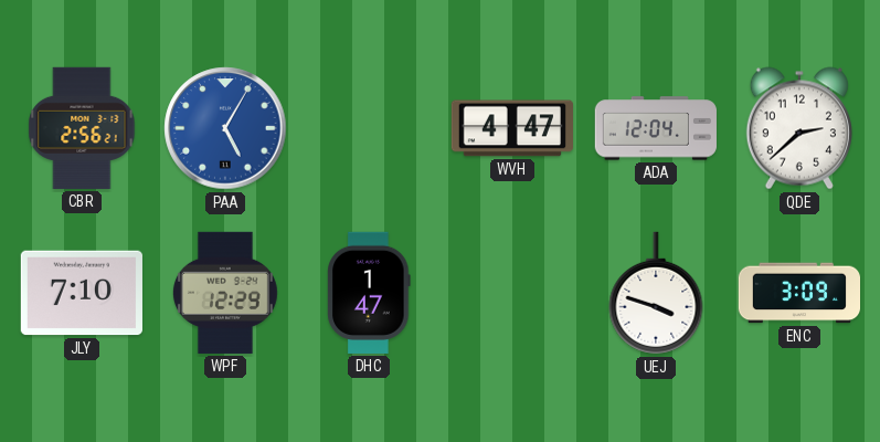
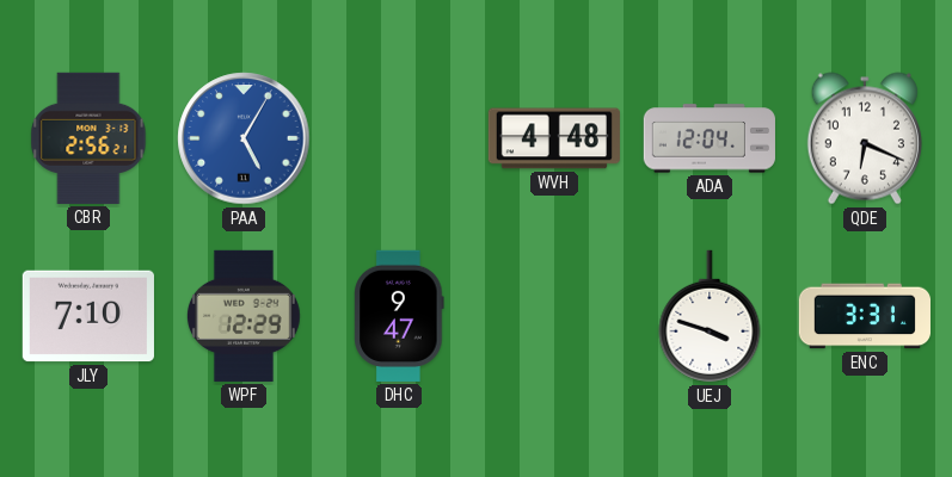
WVH: 4:47 -> 4:48
QDE: 2:38 -> 6:19
DHC: 1:47 -> 9:47
ENC: 3:09 -> 3:31
